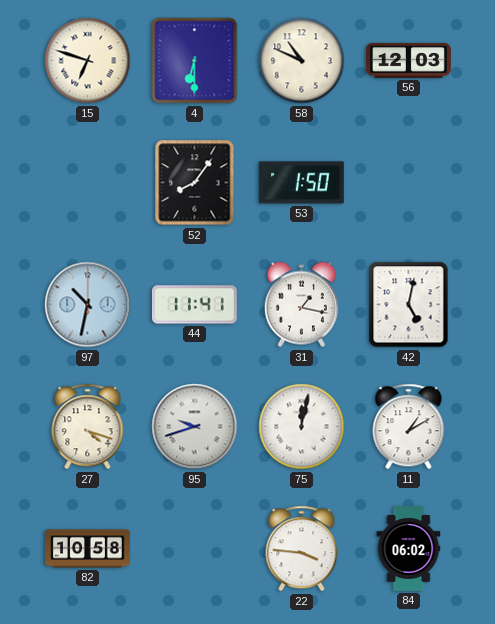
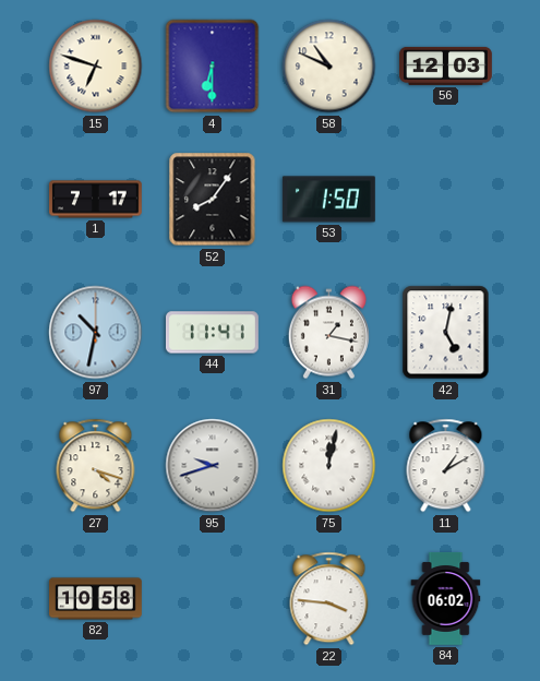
1: none -> 7:17
